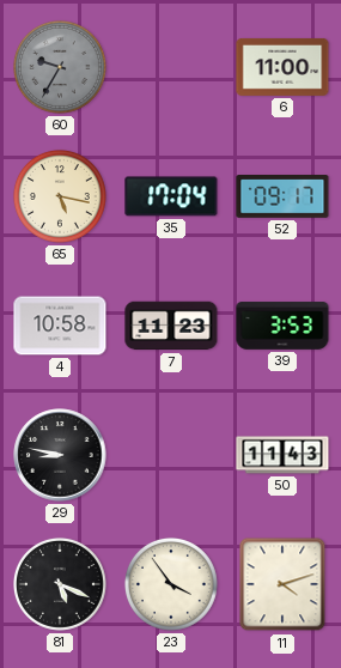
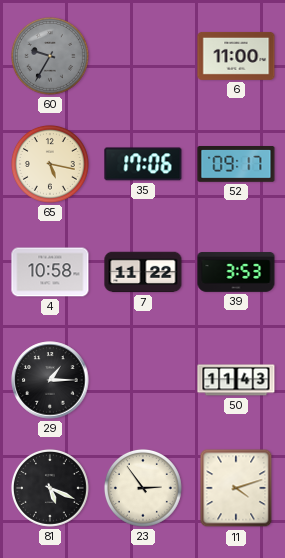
35: 17:04 -> 17:06
7: 11:23 -> 11:22
29: 8:47 -> 1:15
23: 3:54 -> 2:54
